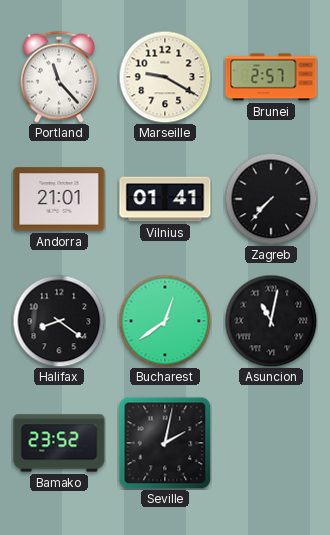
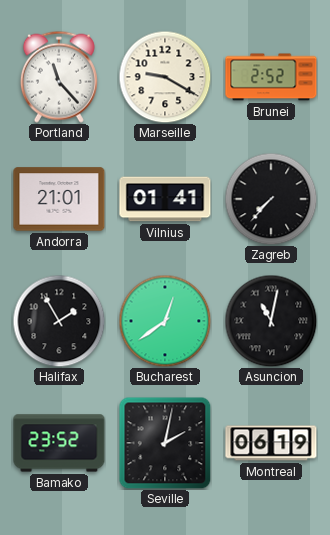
Brunei: 2:57 -> 2:52
Halifax: 8:21 -> 1:55
Montreal: none -> 06:19
